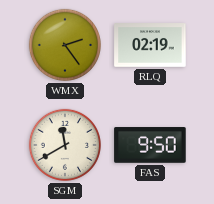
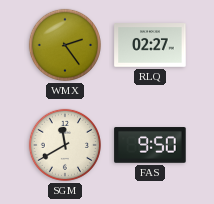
RLQ: 02:19 -> 02:27
